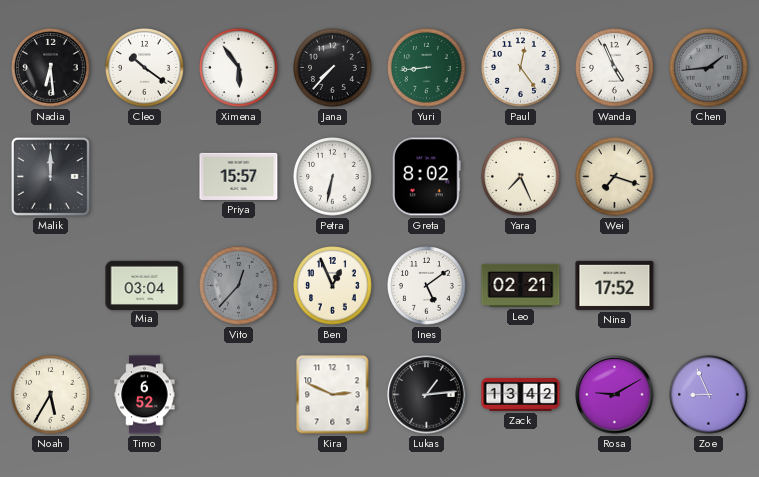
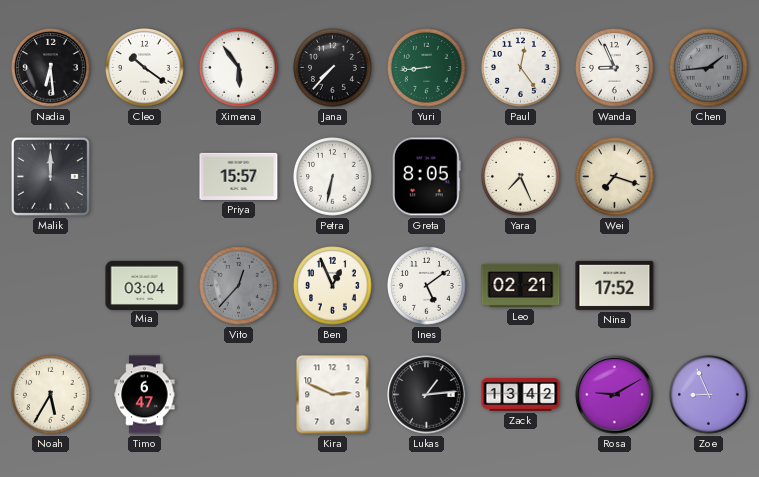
Wanda: 4:56 -> 8:56
Greta: 8:02 -> 8:05
Timo: 6:52 -> 6:47
